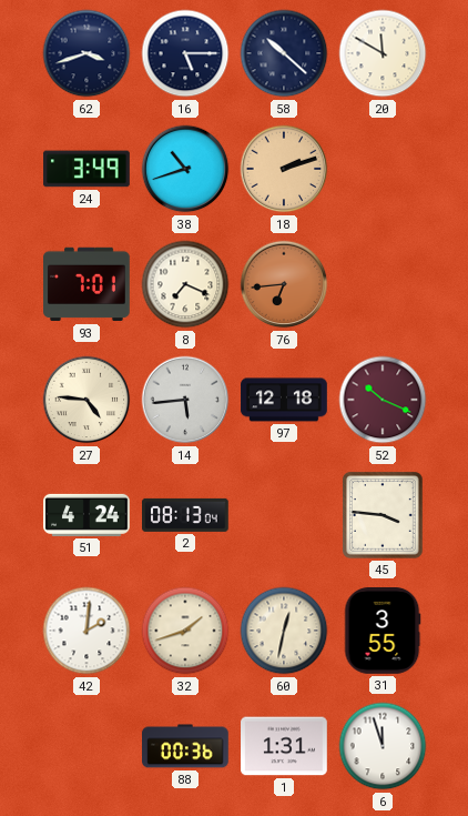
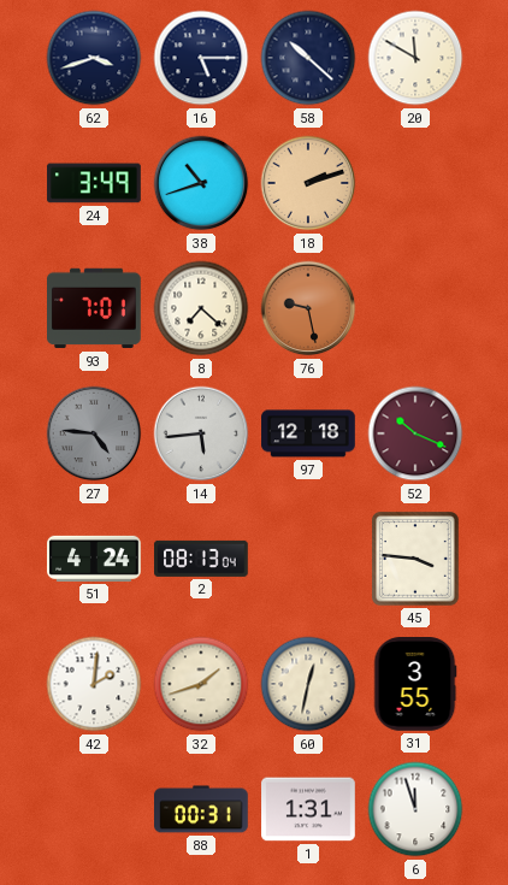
8: 7:19 -> 7:22
76: 6:44 -> 9:28
27 dial: cream -> grey
88: 00:36 -> 00:31
